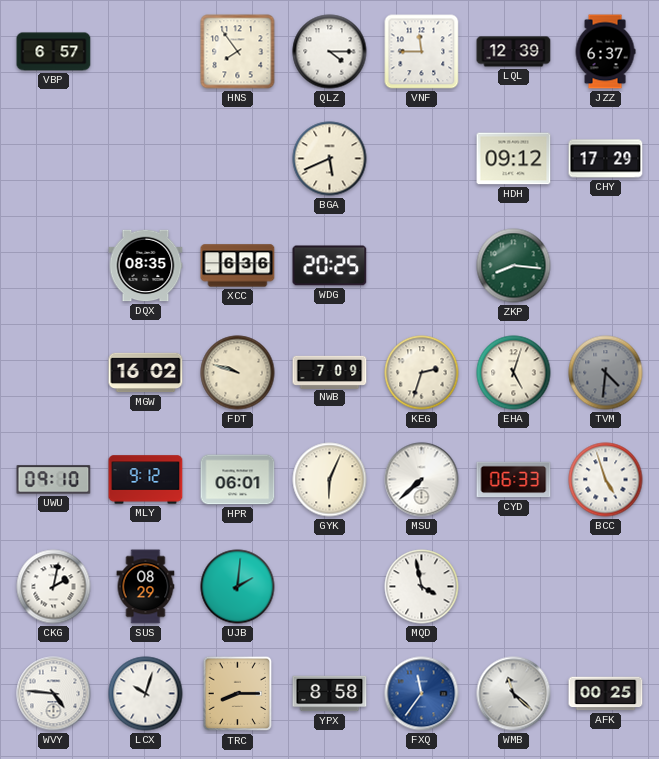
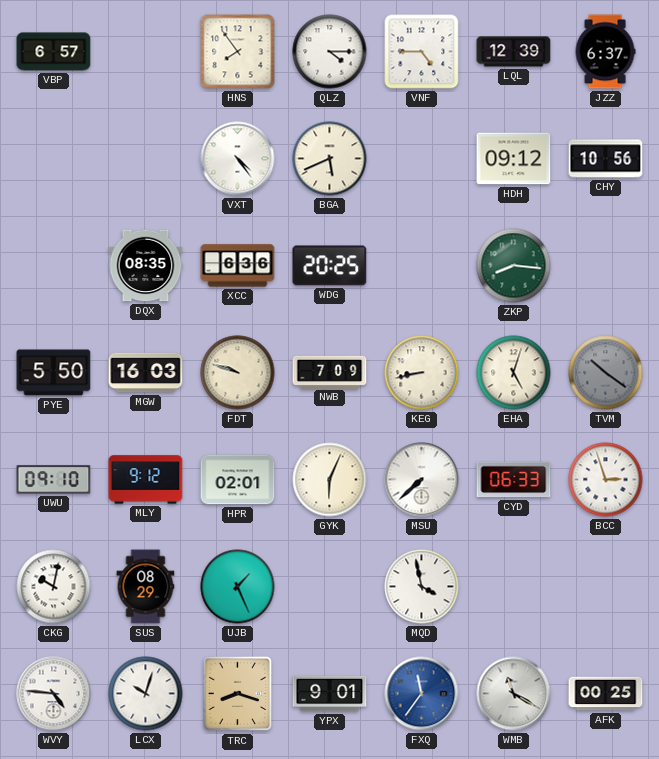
VNF: 11:45 -> 4:45
VXT: none -> 4:24
CHY: 17:29 -> 10:56
PYE: none -> 5:50
MGW: 16:02 -> 16:03
KEG: 2:33 -> 8:43
TVM: 4:31 -> 10:21
HPR: 06:01 -> 02:01
BCC: 4:57 -> 2:57
CKG: 2:02 -> 10:02
UJB: 2:01 -> 1:26
TRC: 8:15 -> 8:18
YPX: 8:58 -> 9:01
WMB: 11:22 -> 11:20
